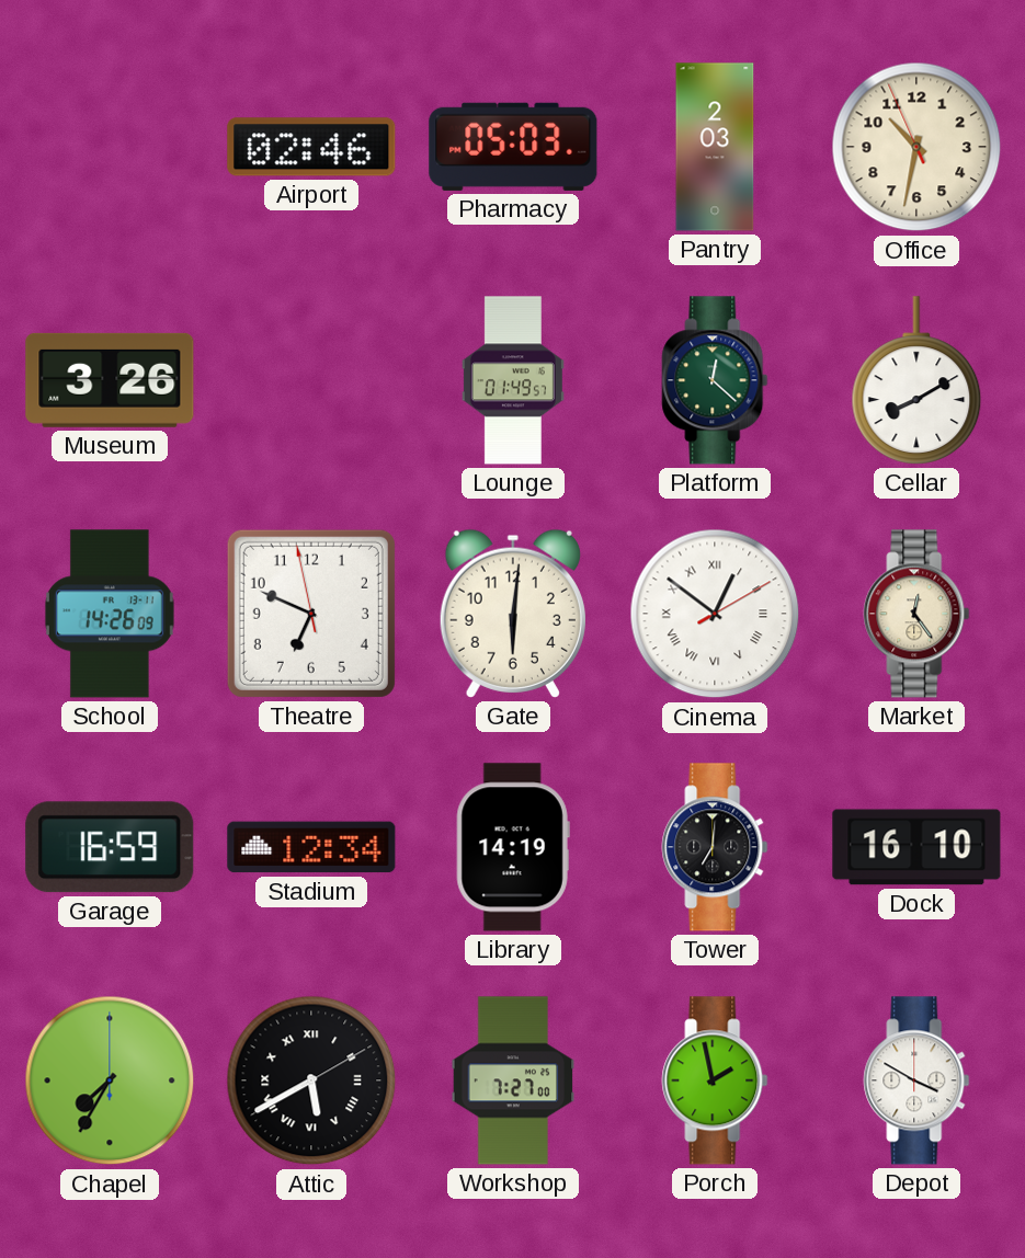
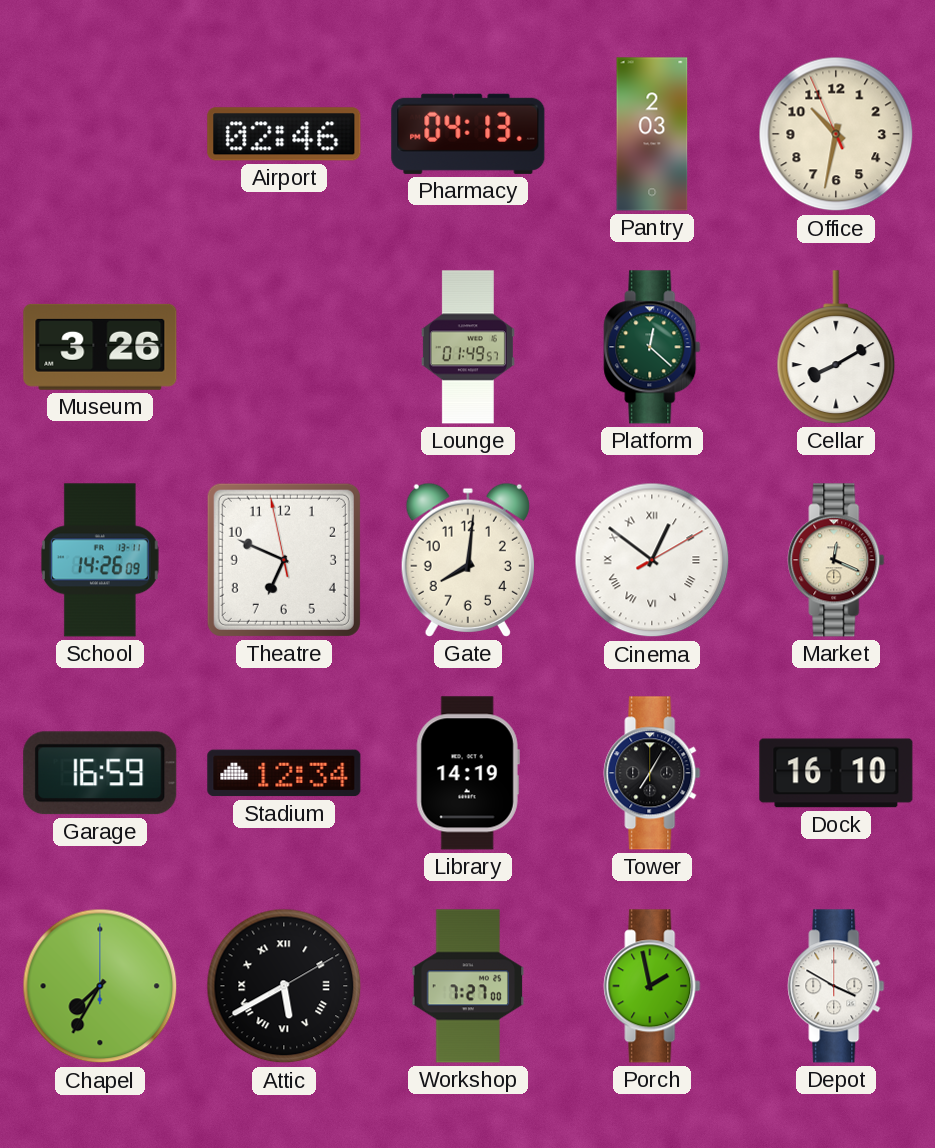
Pharmacy: 05:03 -> 04:13
Gate: 6:01 -> 8:01
Market: 12:24 -> 12:19
Tower: 7:01 -> 7:05
